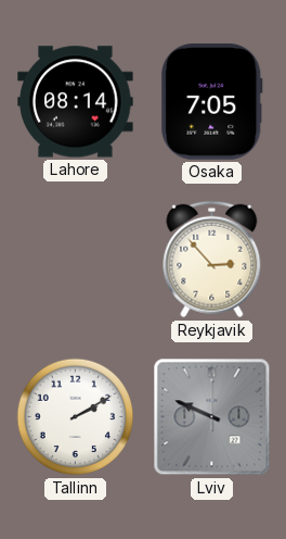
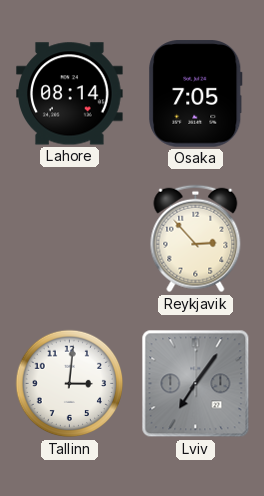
Tallinn: 2:10 -> 3:01
Lviv: 9:49 -> 7:06
